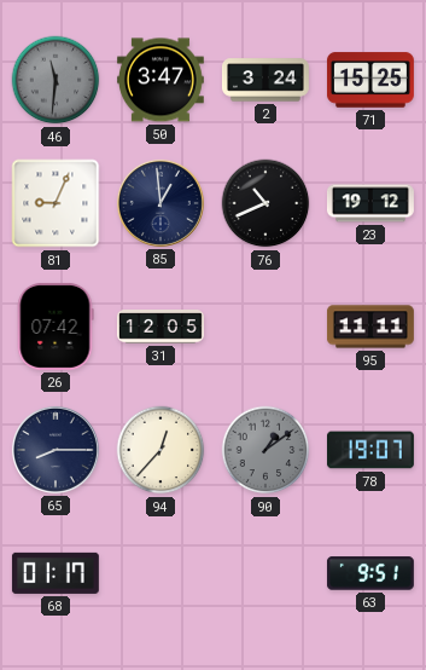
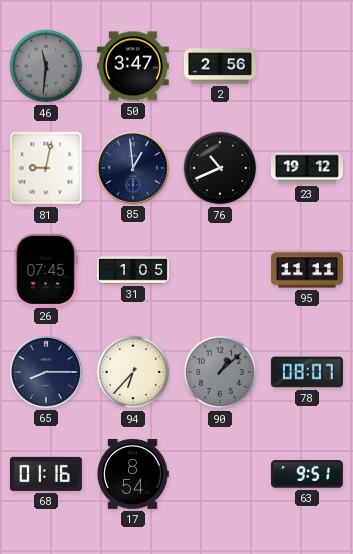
2: 3:24 -> 2:56
71: 15:25 -> none
81: 9:04 -> 9:02
26: 07:42 -> 07:45
31: 12:05 -> 1:05
94: 12:37 -> 6:37
90: 1:09 -> 1:08
78: 19:07 -> 08:07
68: 01:17 -> 01:16
17: none -> 8:54
